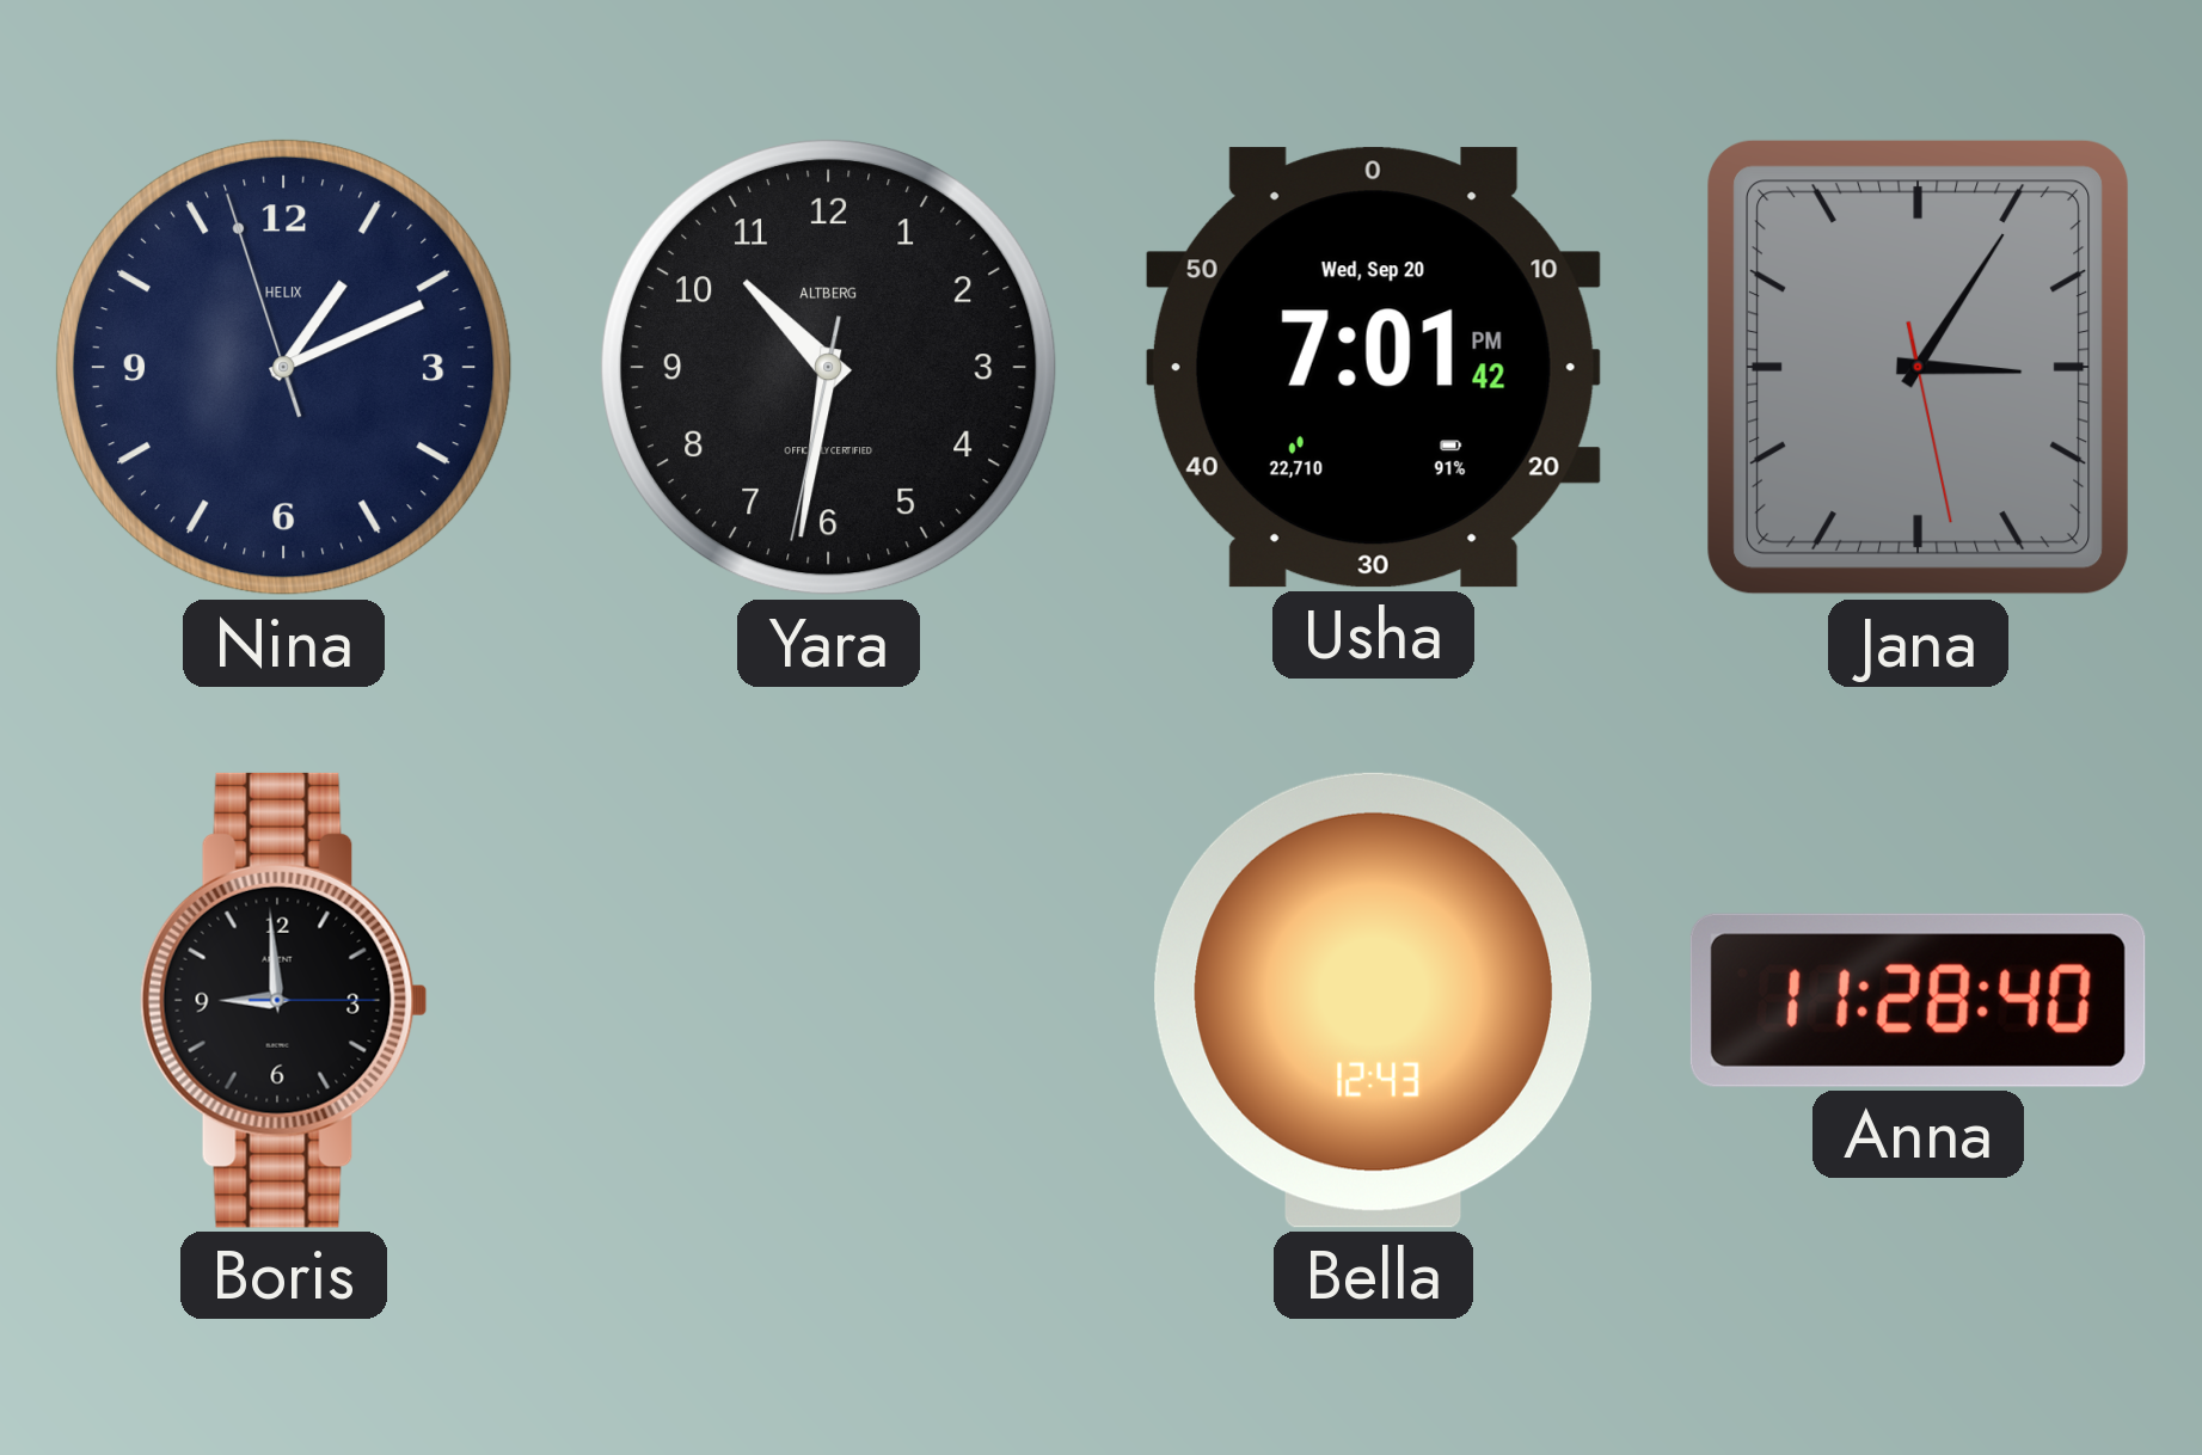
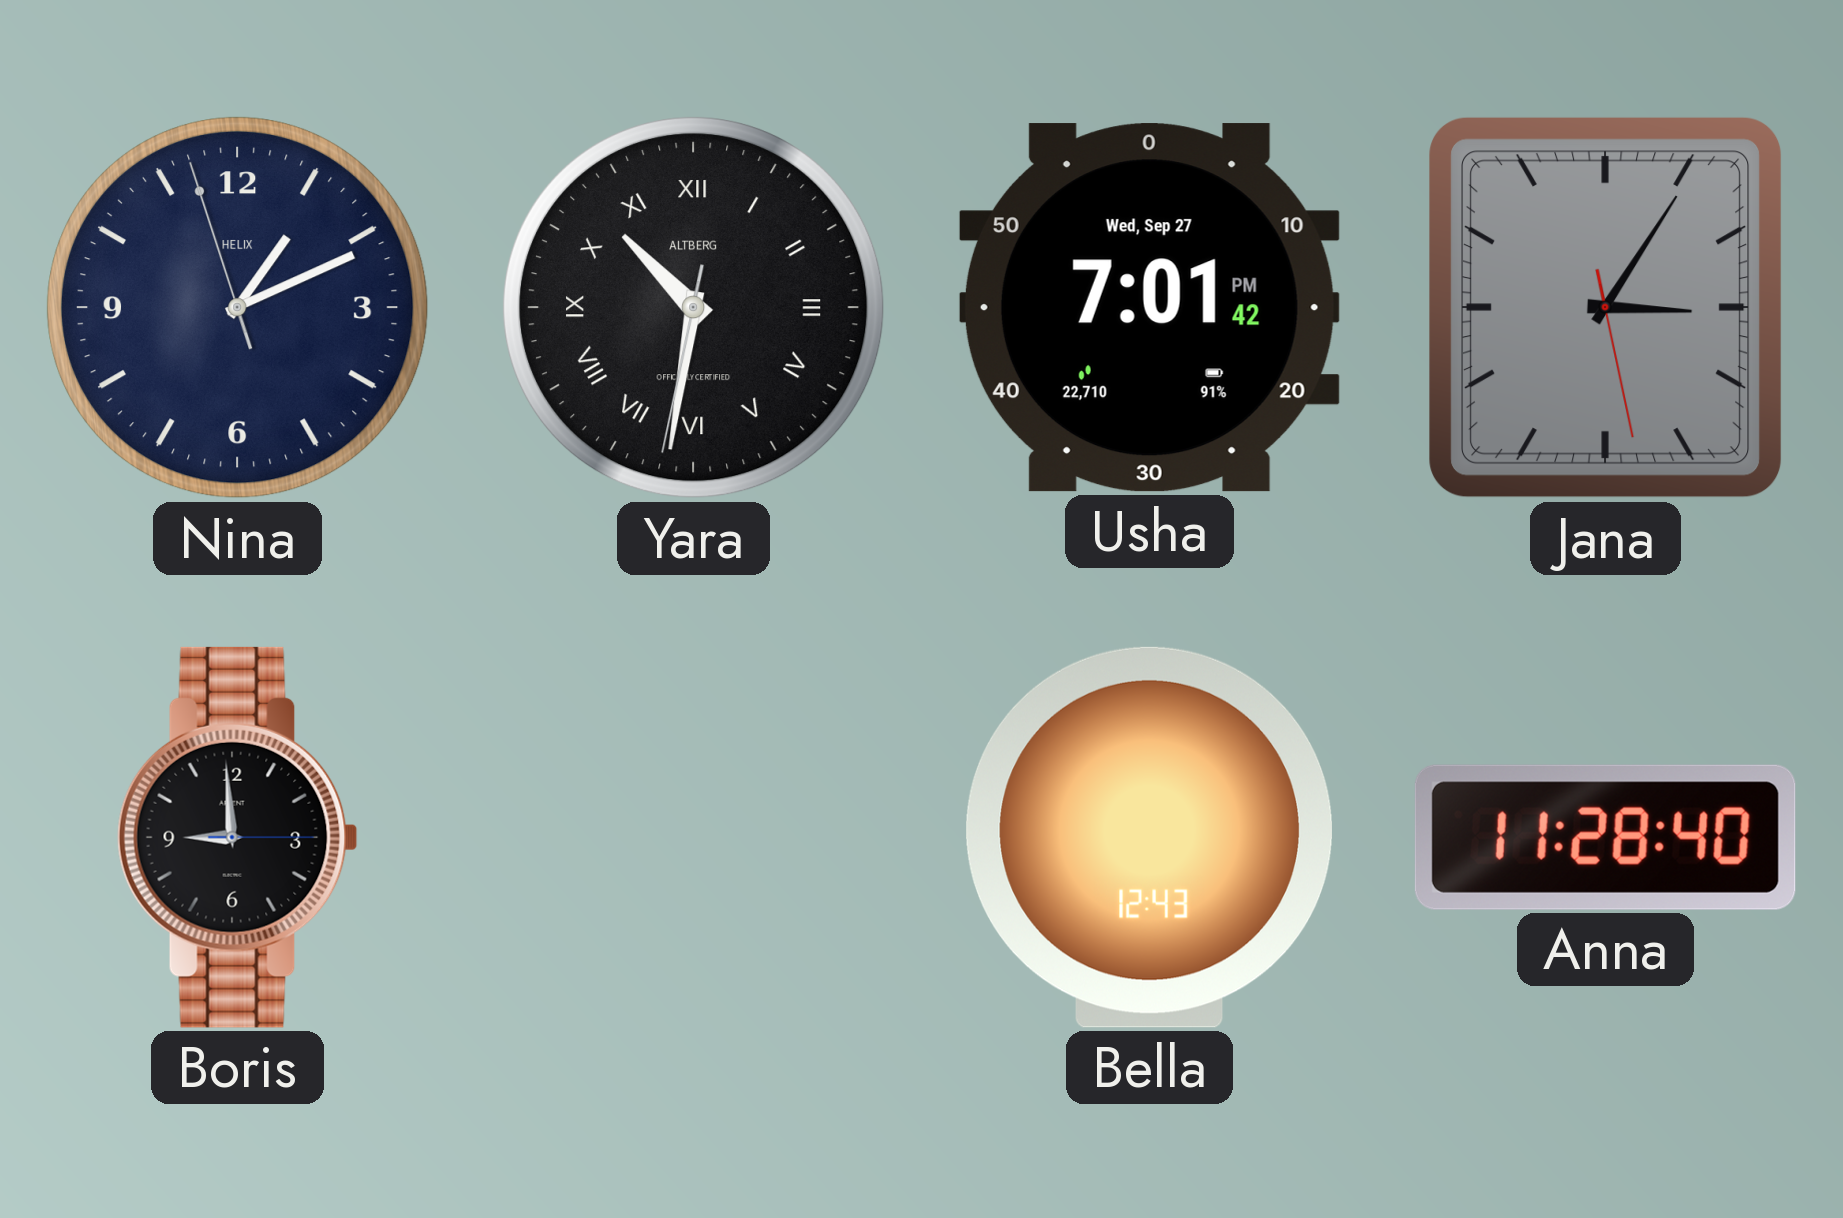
Yara numerals: Arabic -> Roman
Usha date: Wed, Sep 20 -> Wed, Sep 27
